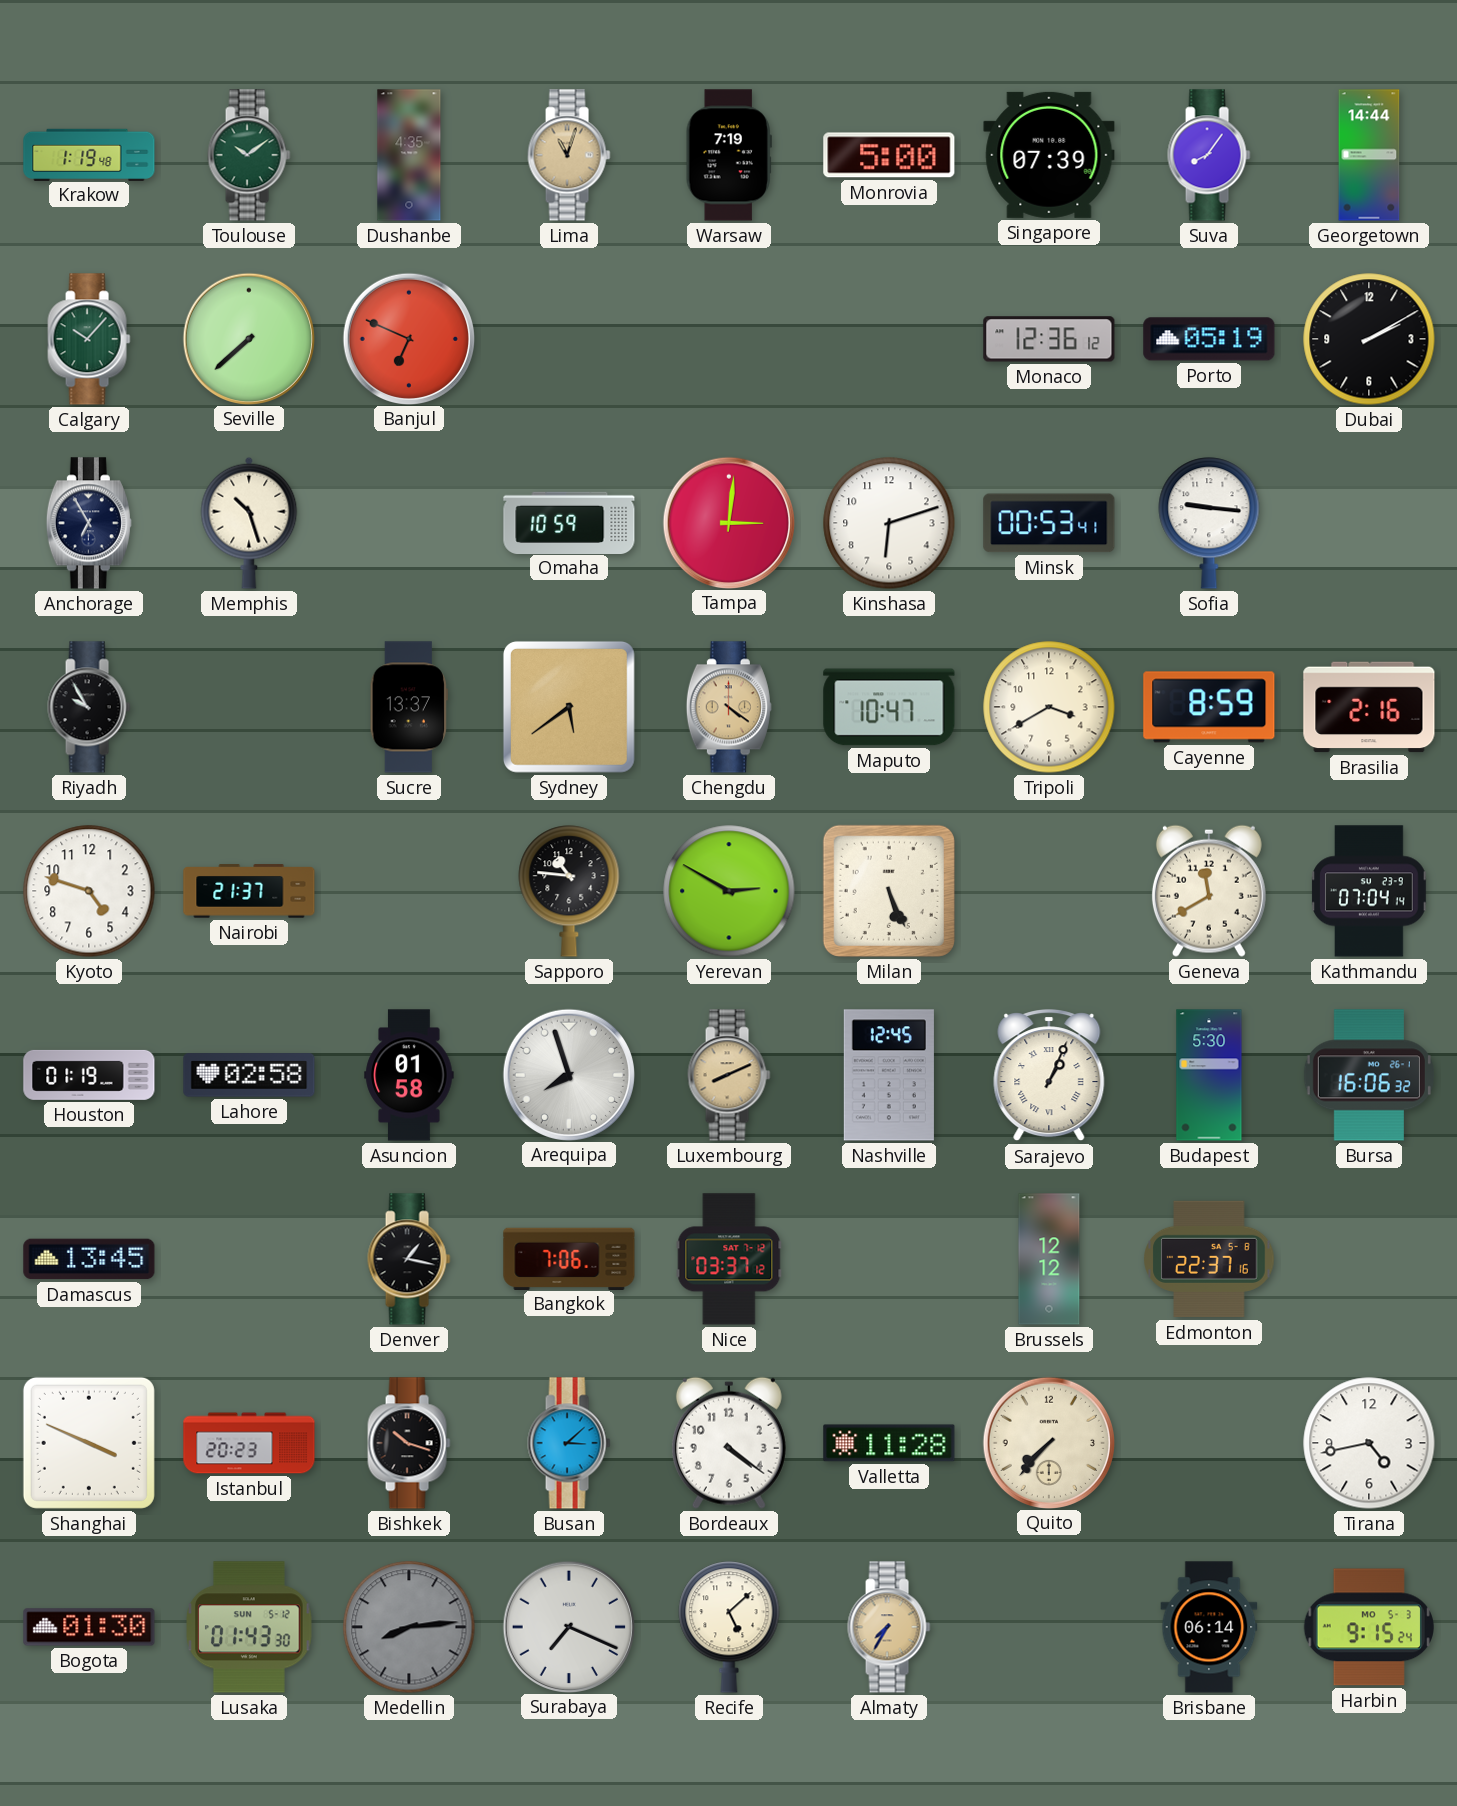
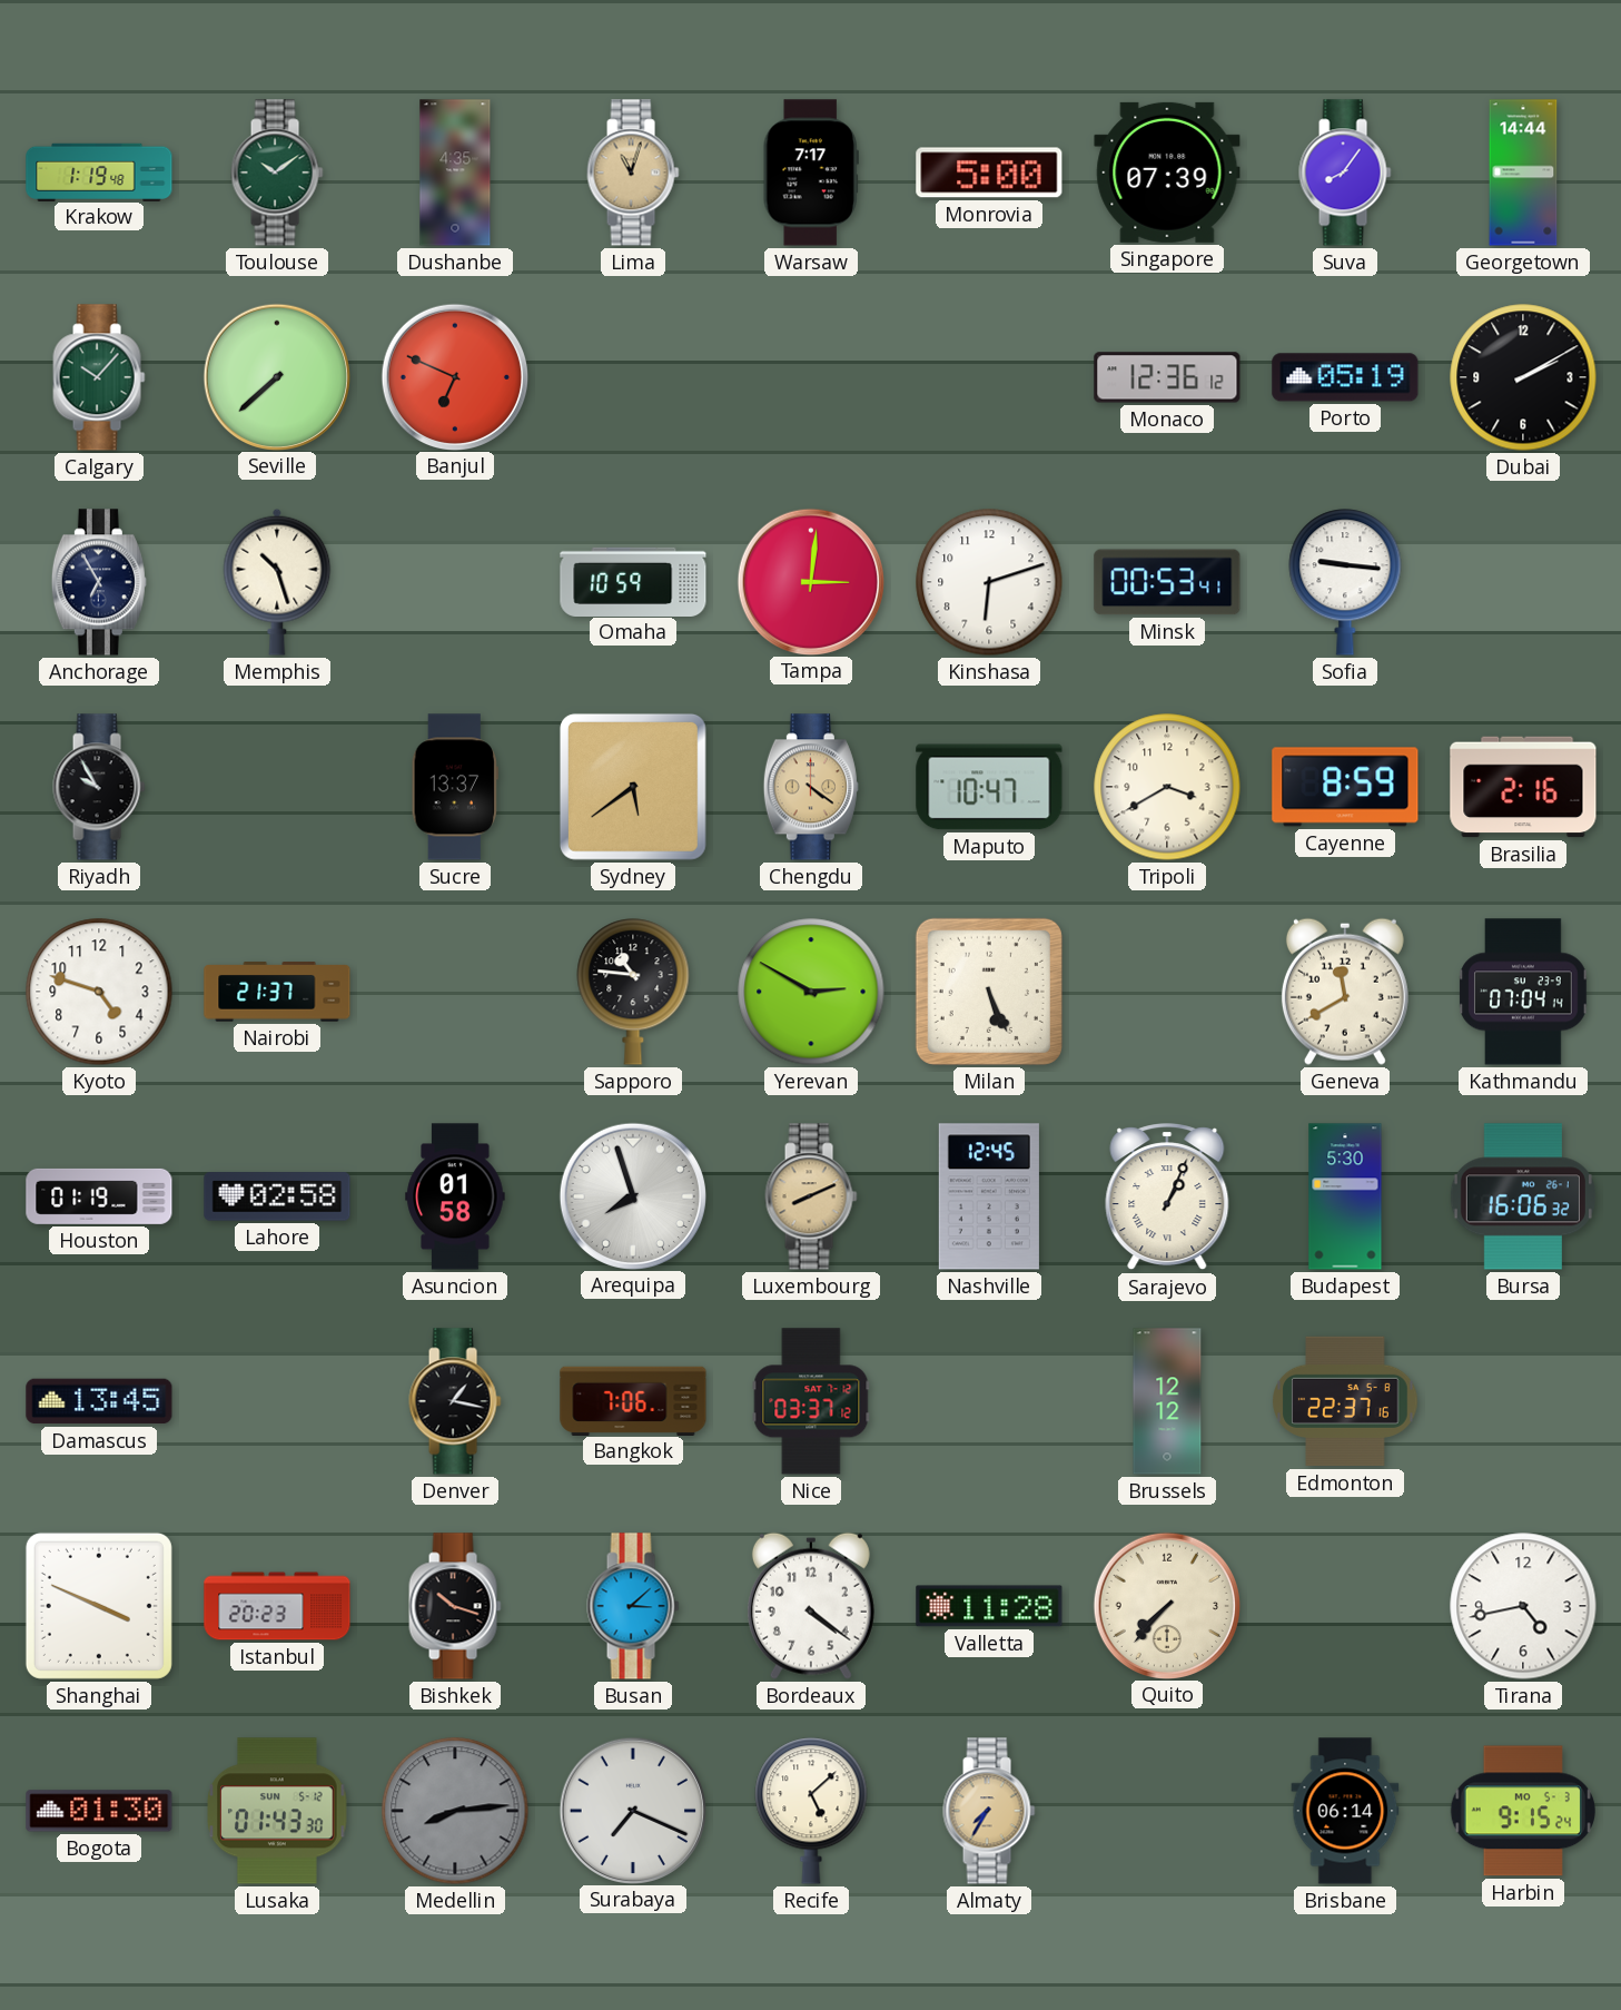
Warsaw: 7:19 -> 7:17
